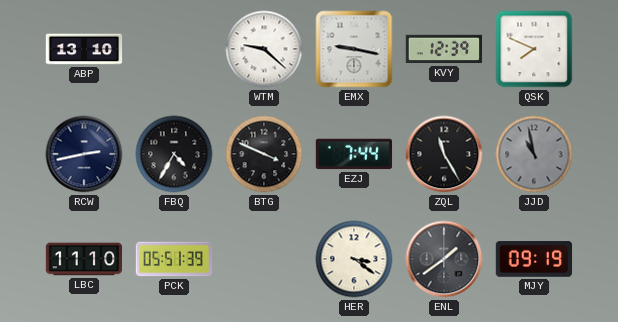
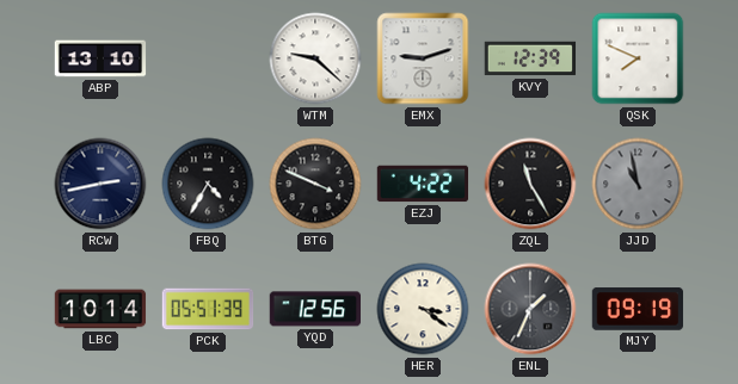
EMX: 9:17 -> 9:12
EZJ: 7:44 -> 4:22
LBC: 11:10 -> 10:14
YQD: none -> 12:56
ENL: 1:39 -> 1:34
